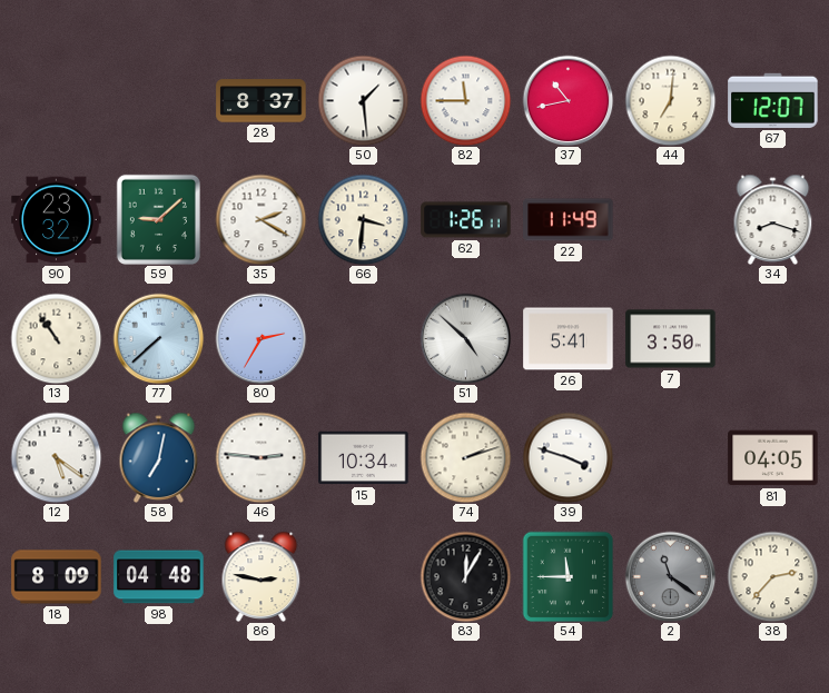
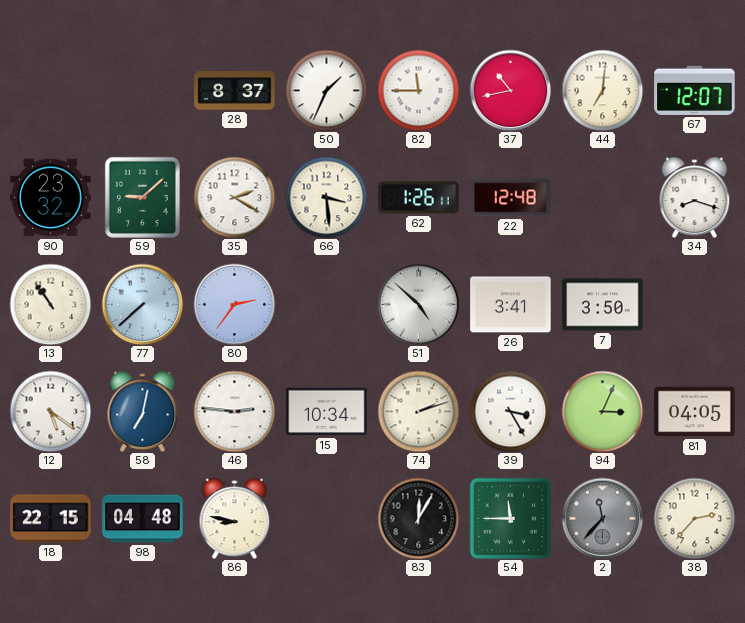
50: 1:29 -> 1:34
66: 3:31 -> 3:29
22: 11:49 -> 12:48
80: 2:35 -> 2:36
26: 5:41 -> 3:41
39: 3:48 -> 3:25
94: none -> 3:04
18: 8:09 -> 22:15
86: 2:47 -> 8:47
2: 11:21 -> 11:37
